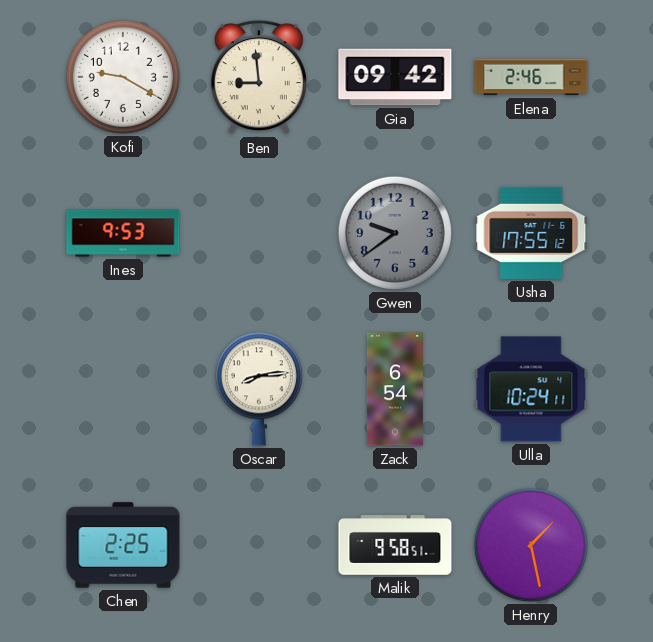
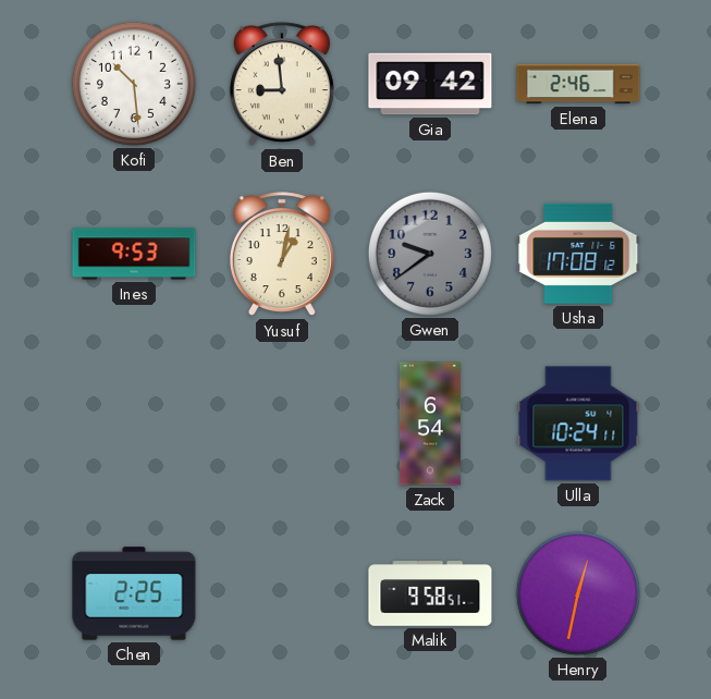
Kofi: 9:20 -> 10:29
Yusuf: none -> 1:02
Usha: 17:55 -> 17:08
Oscar: 8:14 -> none
Henry: 1:28 -> 12:32
